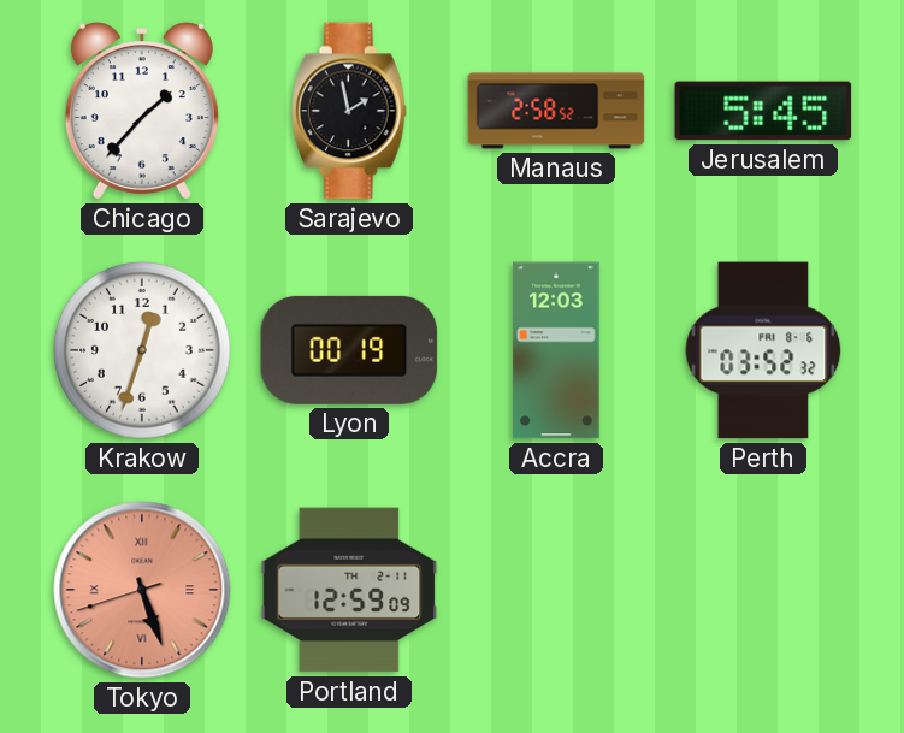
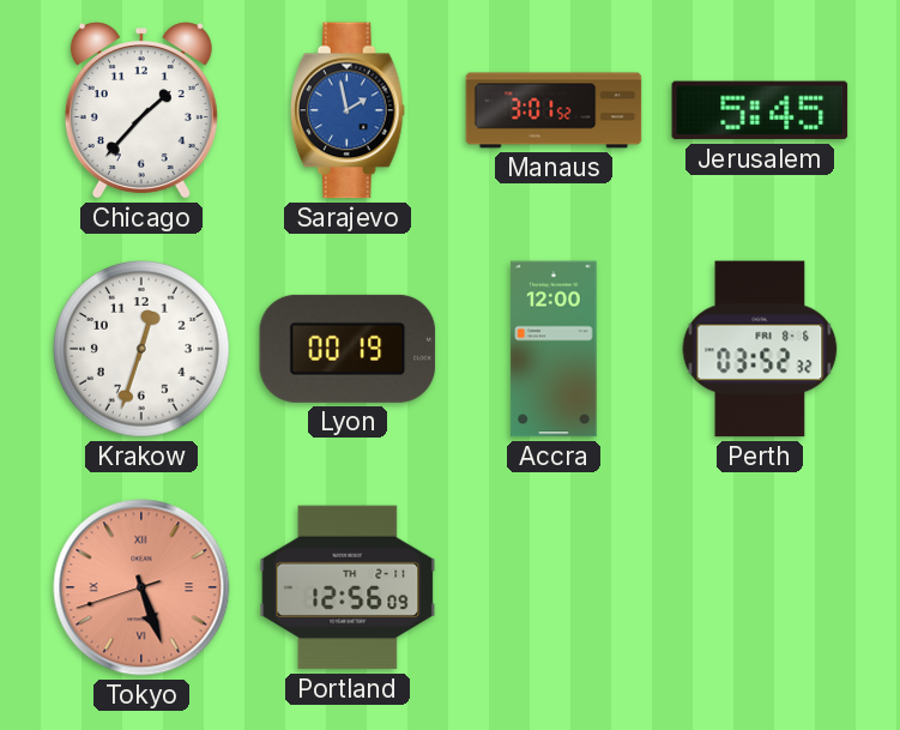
Sarajevo dial: black -> blue
Manaus: 2:58 -> 3:01
Accra: 12:03 -> 12:00
Portland: 12:59 -> 12:56
